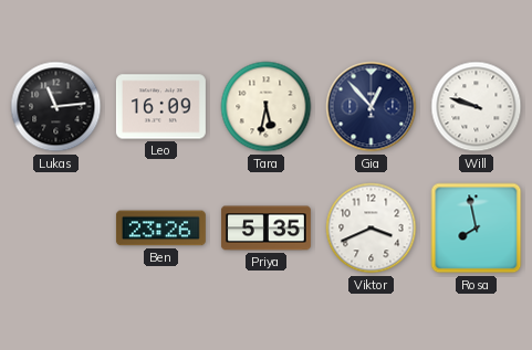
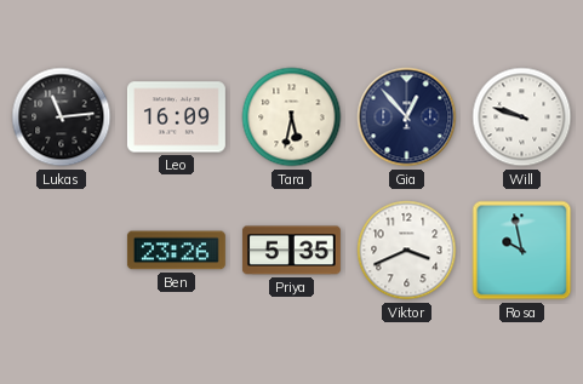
Rosa: 7:58 -> 9:58
